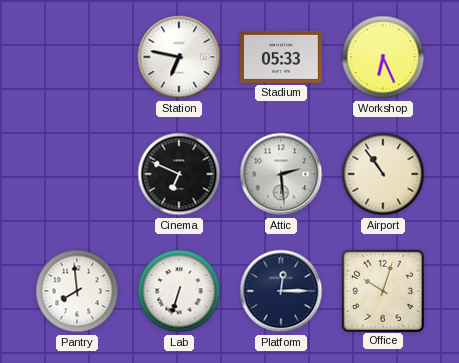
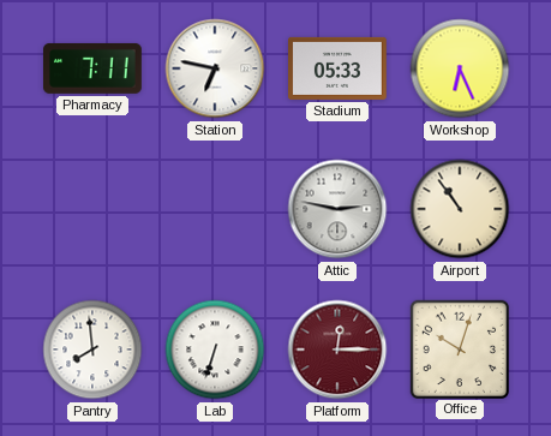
Pharmacy: none -> 7:11
Cinema: 6:49 -> none
Attic: 2:29 -> 2:47
Platform dial: navy -> burgundy
